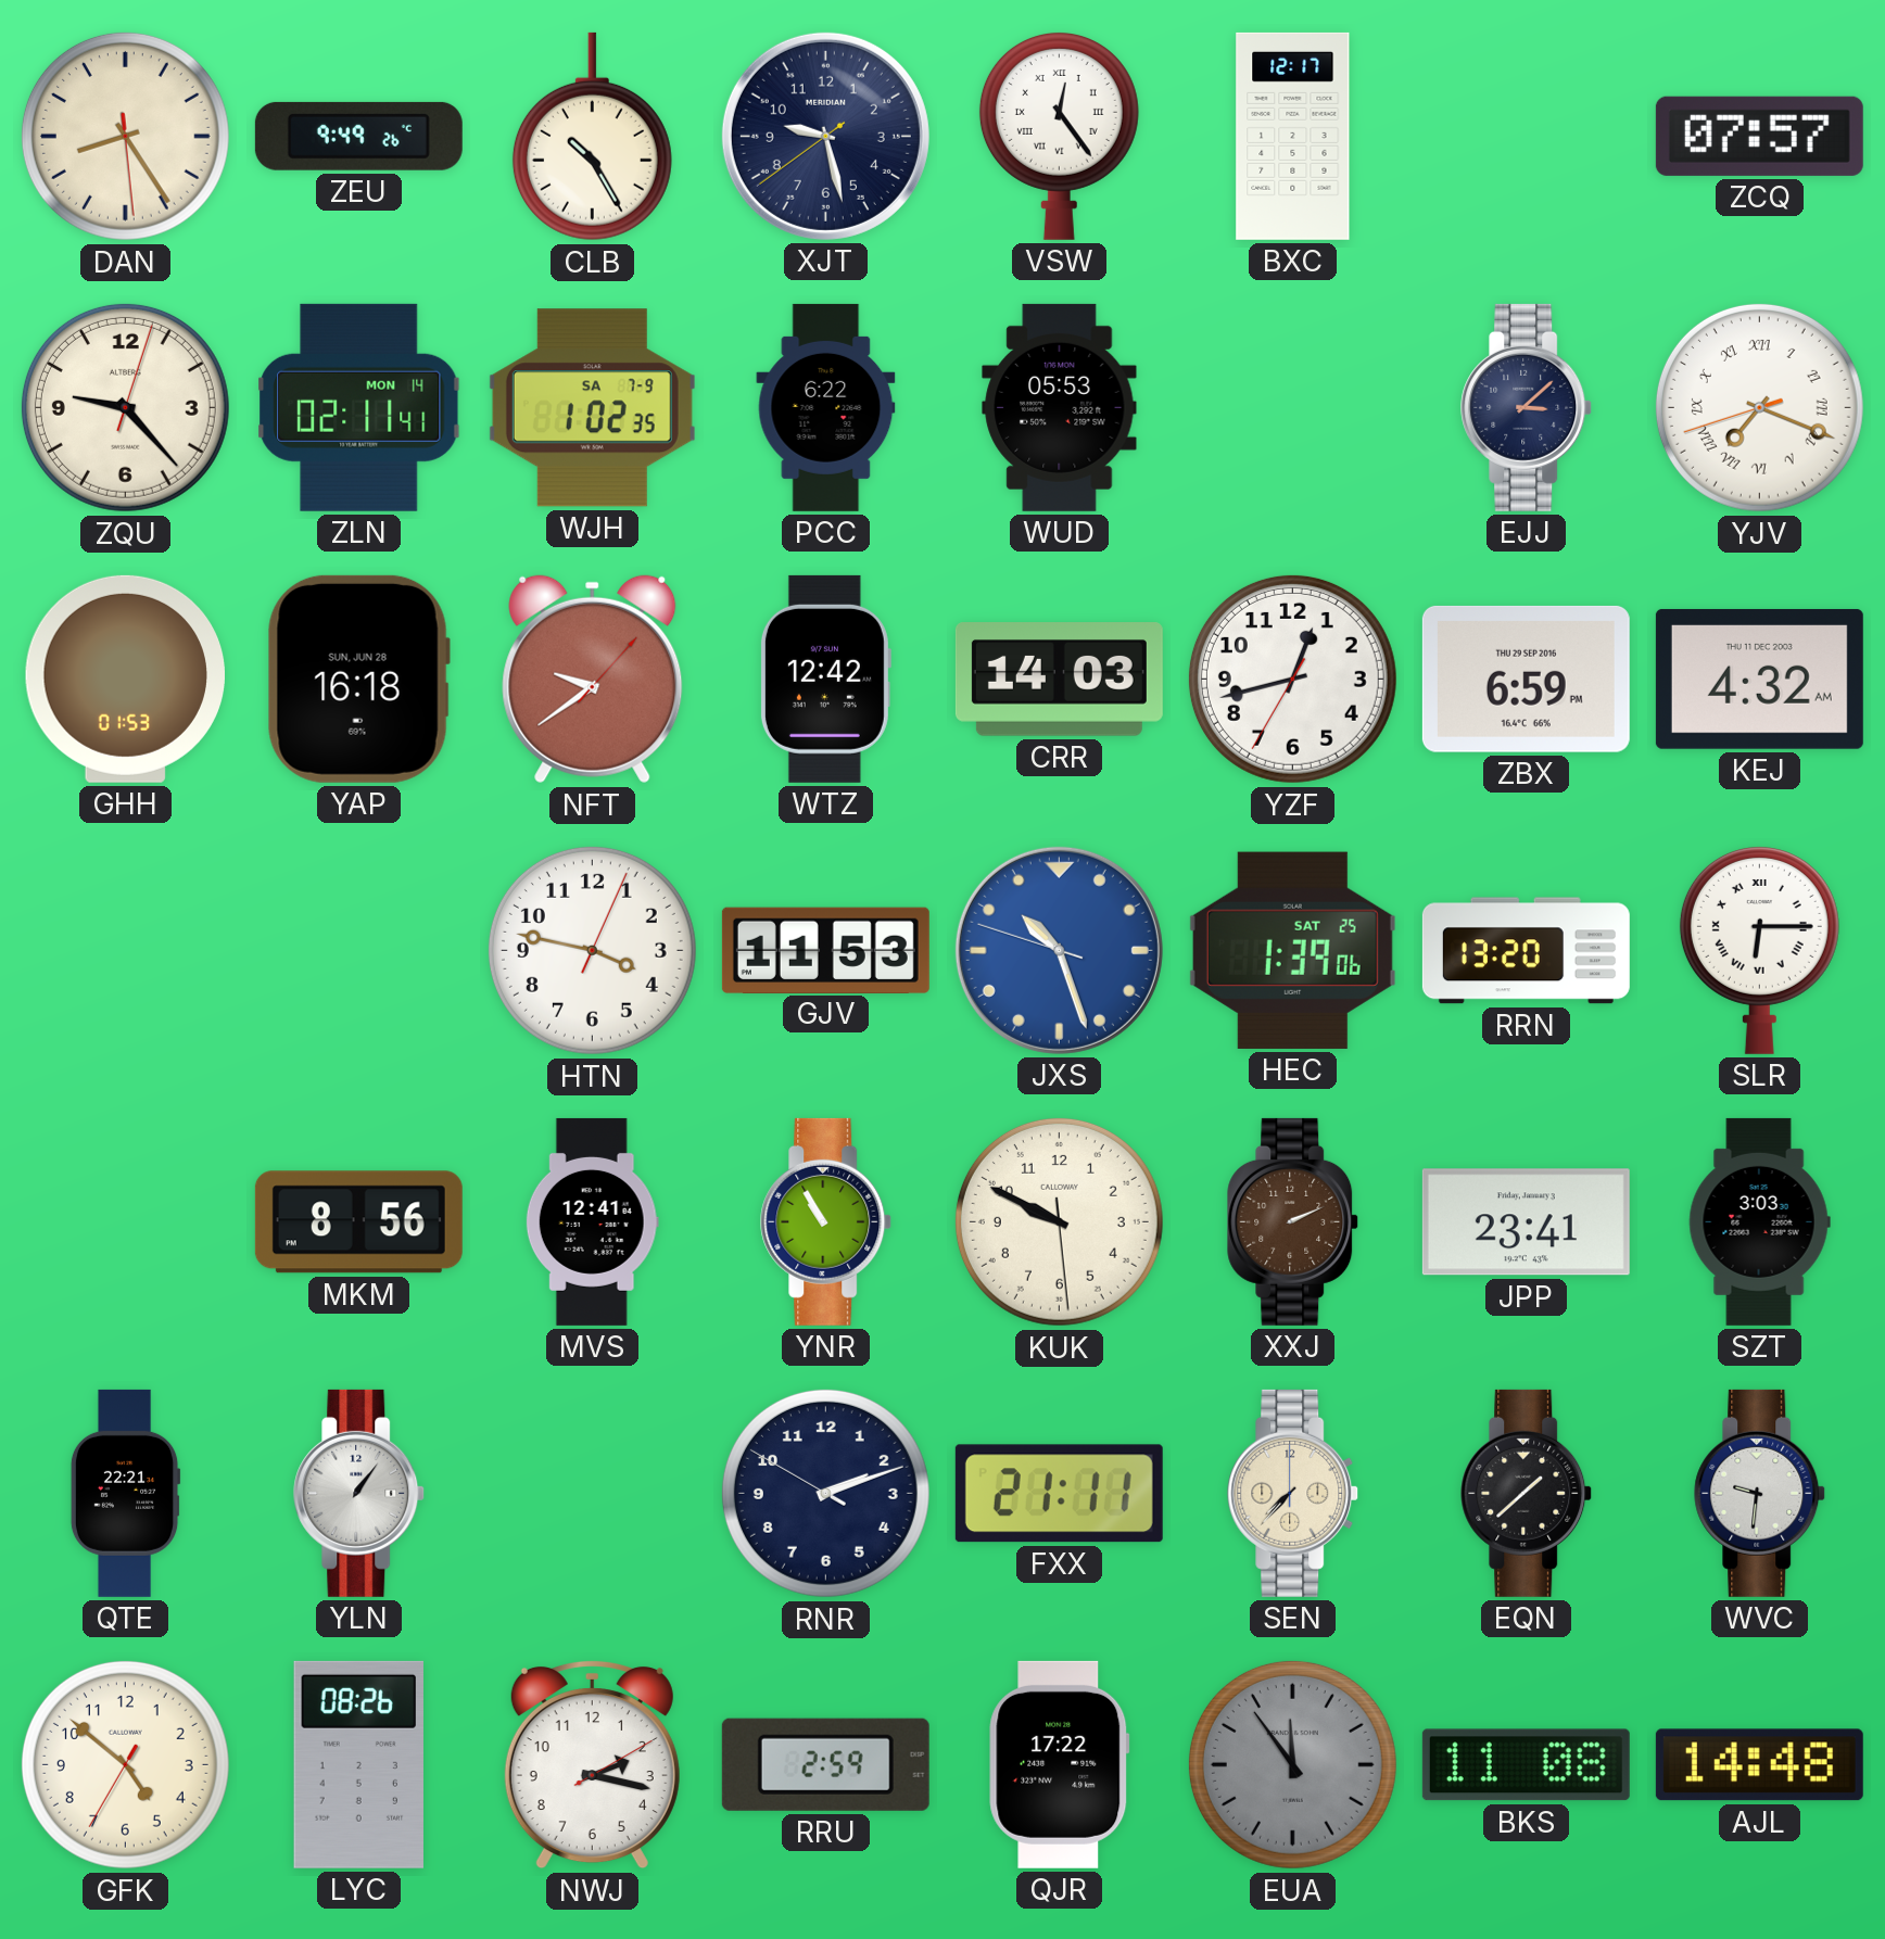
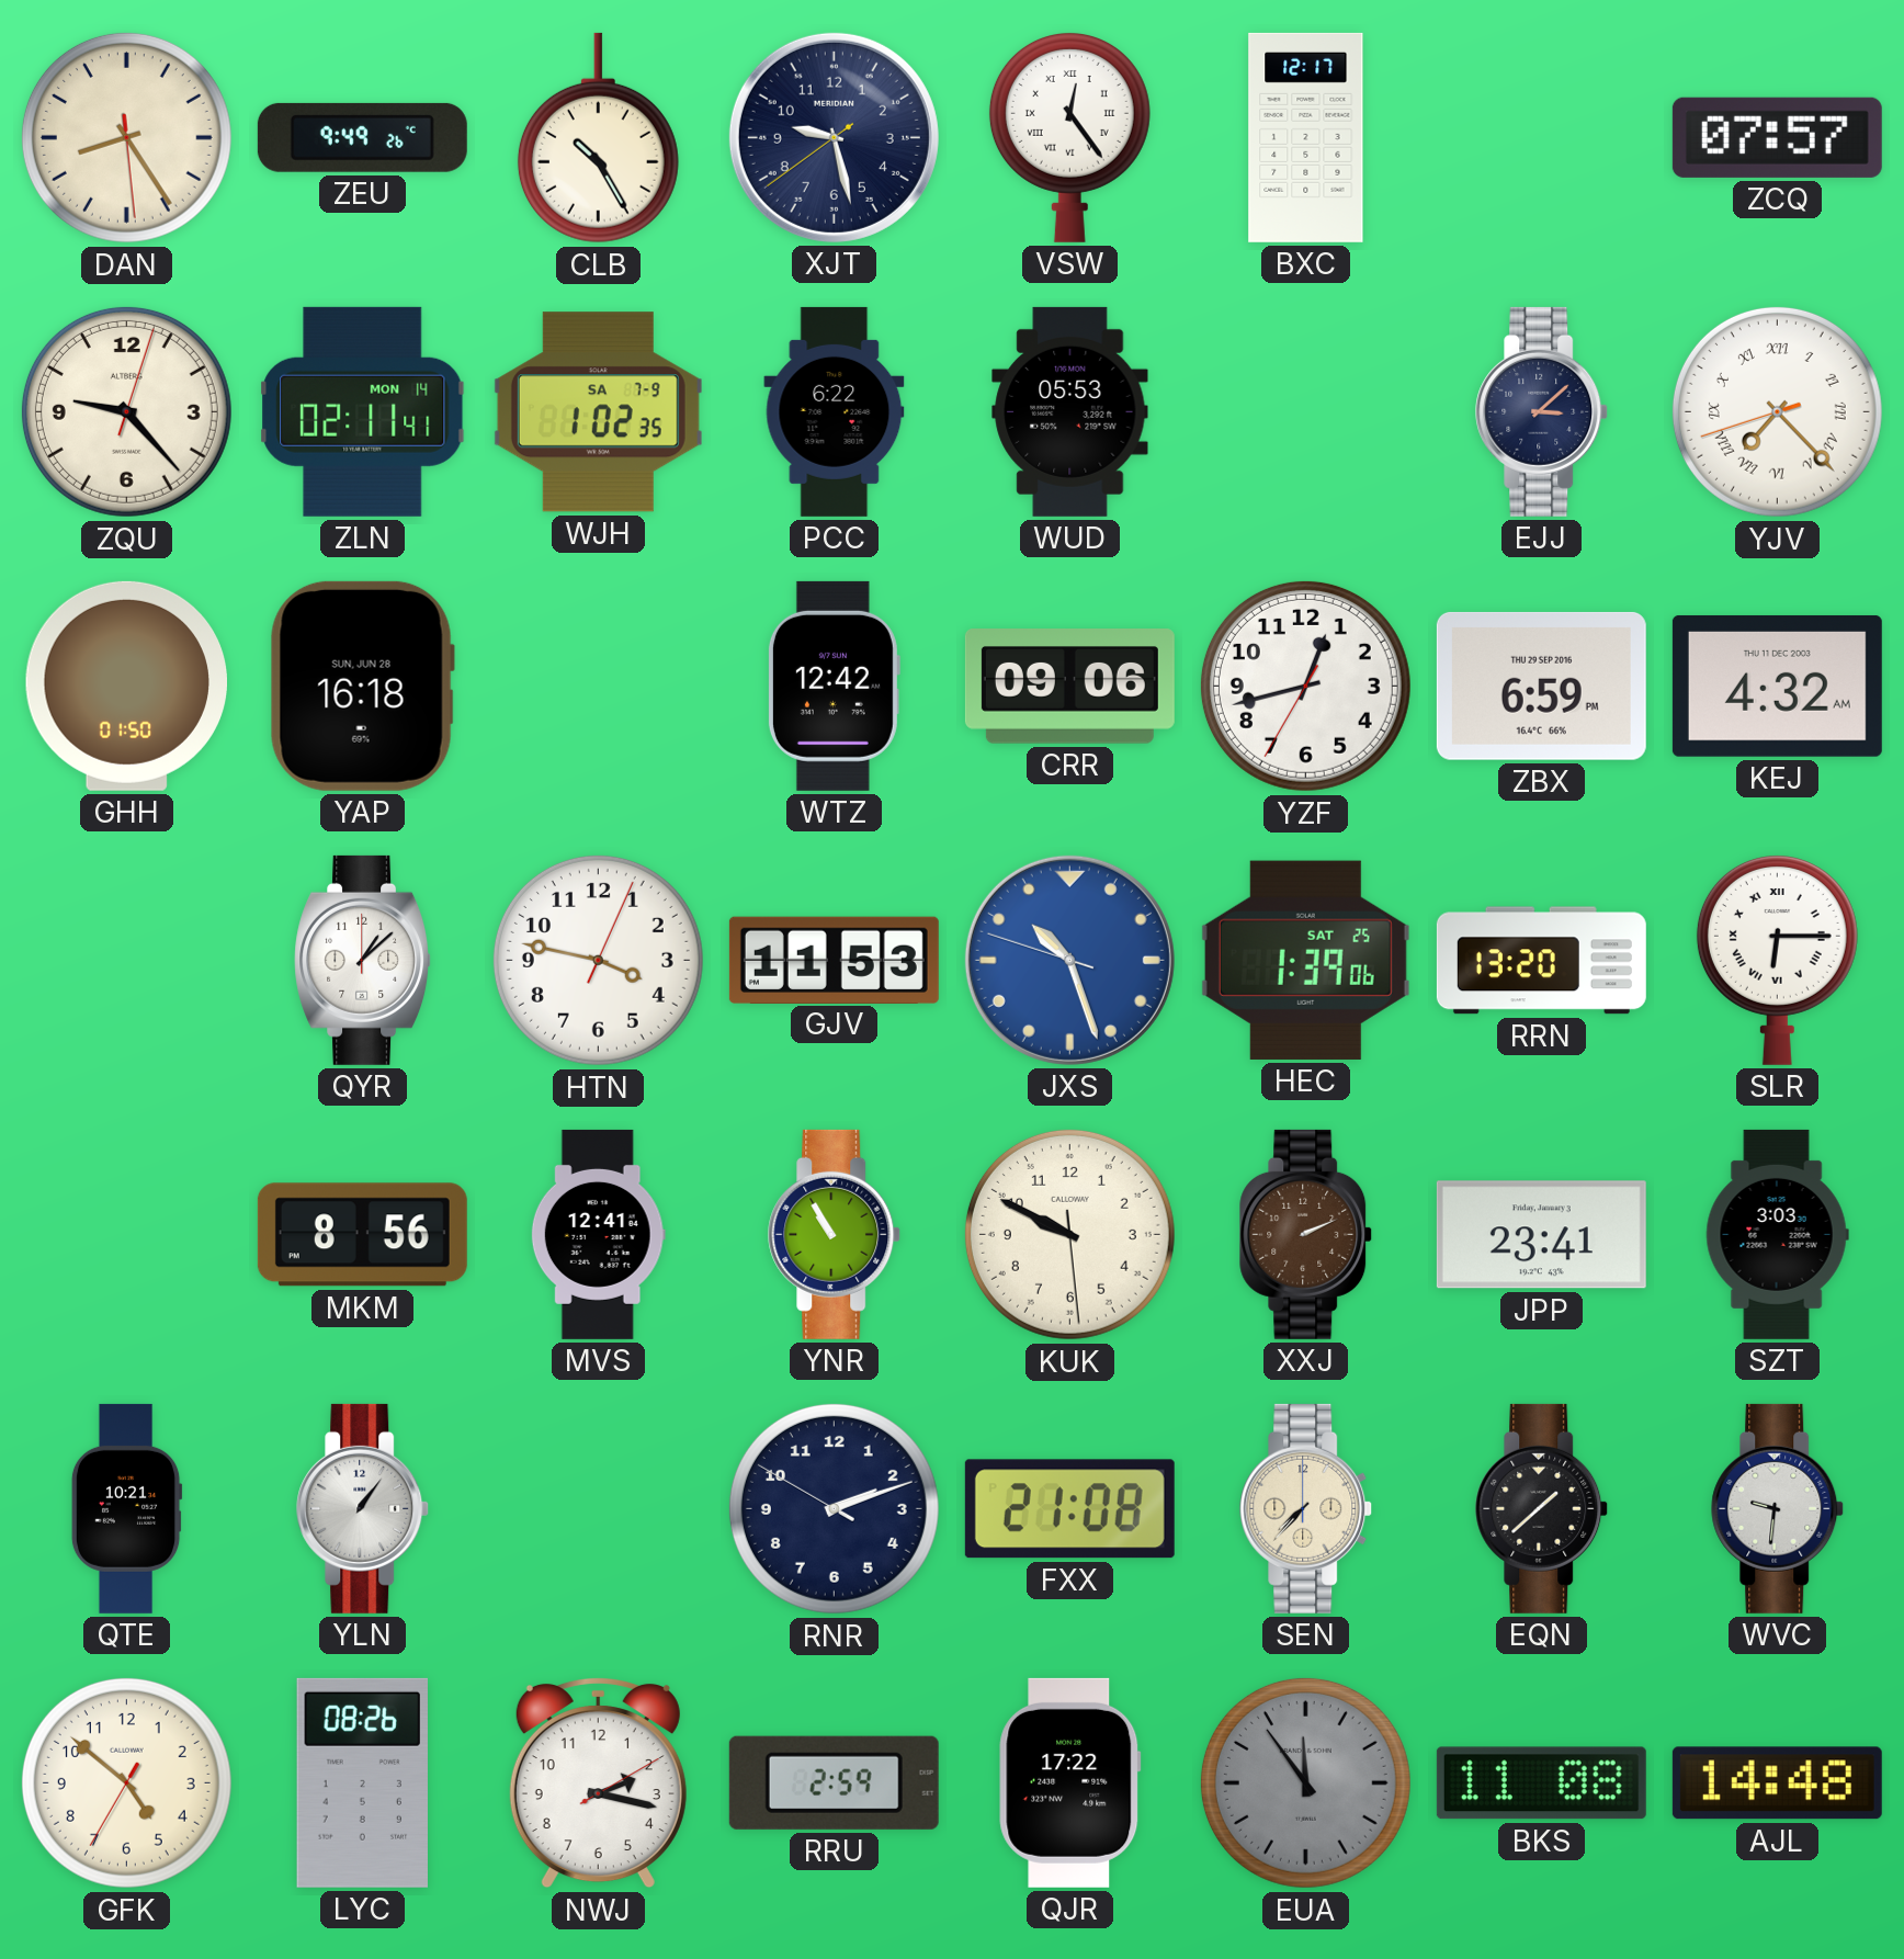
YJV: 7:18 -> 7:22
GHH: 01:53 -> 01:50
NFT: 9:39 -> none
CRR: 14:03 -> 09:06
QYR: none -> 1:08
QTE: 22:21 -> 10:21
FXX: 21:11 -> 21:08
